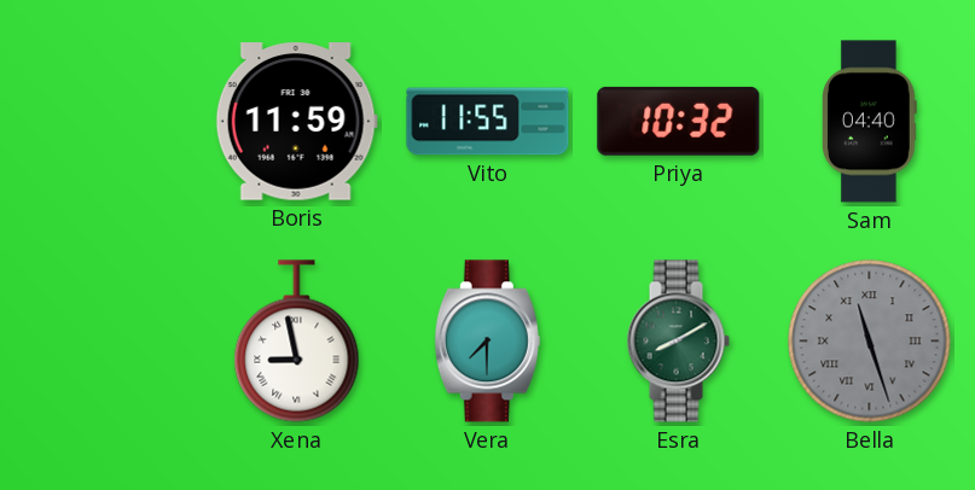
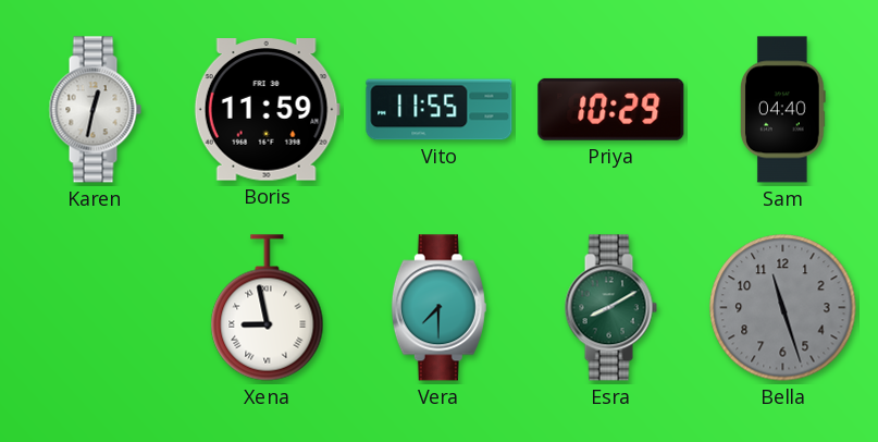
Karen: none -> 12:32
Priya: 10:32 -> 10:29
Bella numerals: Roman -> Arabic
